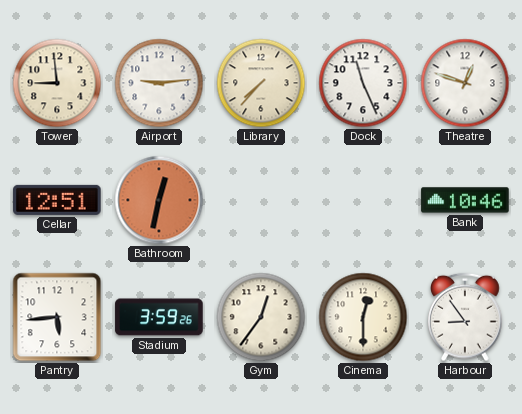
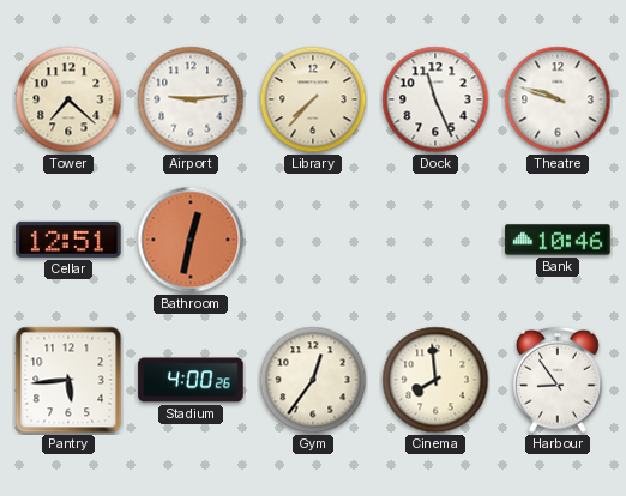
Tower: 8:59 -> 7:22
Theatre: 12:48 -> 9:48
Stadium: 3:59 -> 4:00
Cinema: 12:30 -> 7:59
